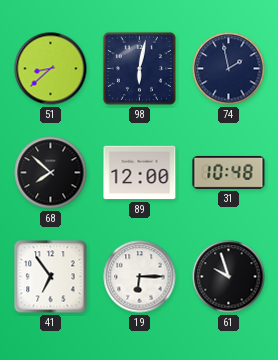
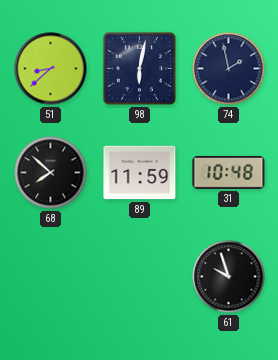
89: 12:00 -> 11:59
41: 6:54 -> none
19: 6:15 -> none
